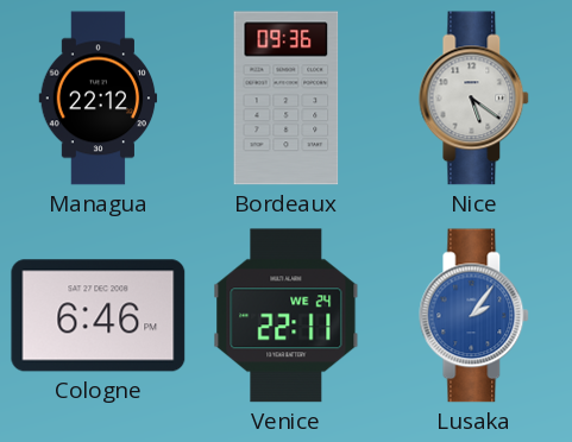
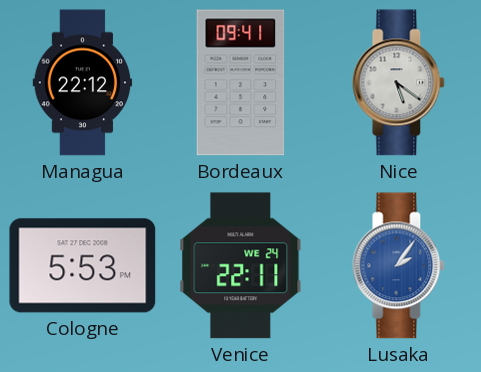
Bordeaux: 09:36 -> 09:41
Cologne: 6:46 -> 5:53
